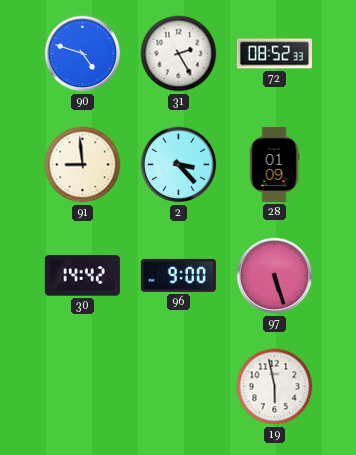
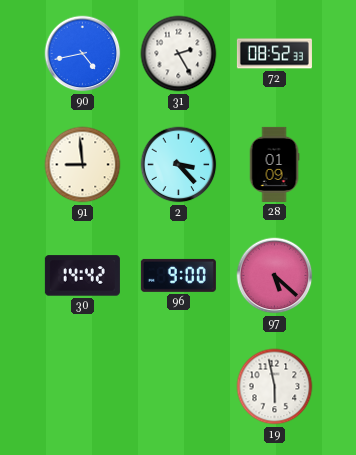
90: 4:48 -> 4:43
97: 5:27 -> 5:22
